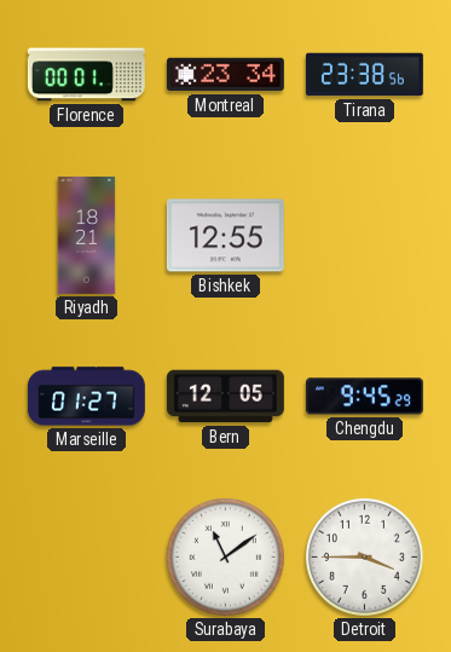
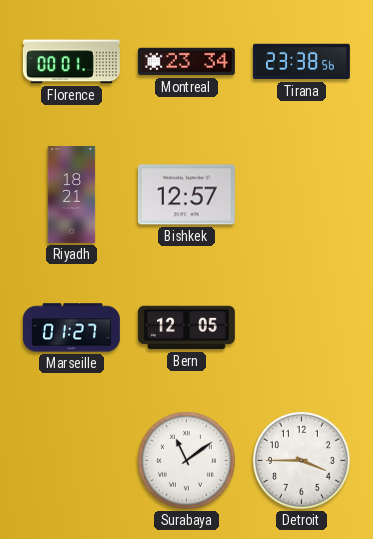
Bishkek: 12:55 -> 12:57
Chengdu: 9:45 -> none
